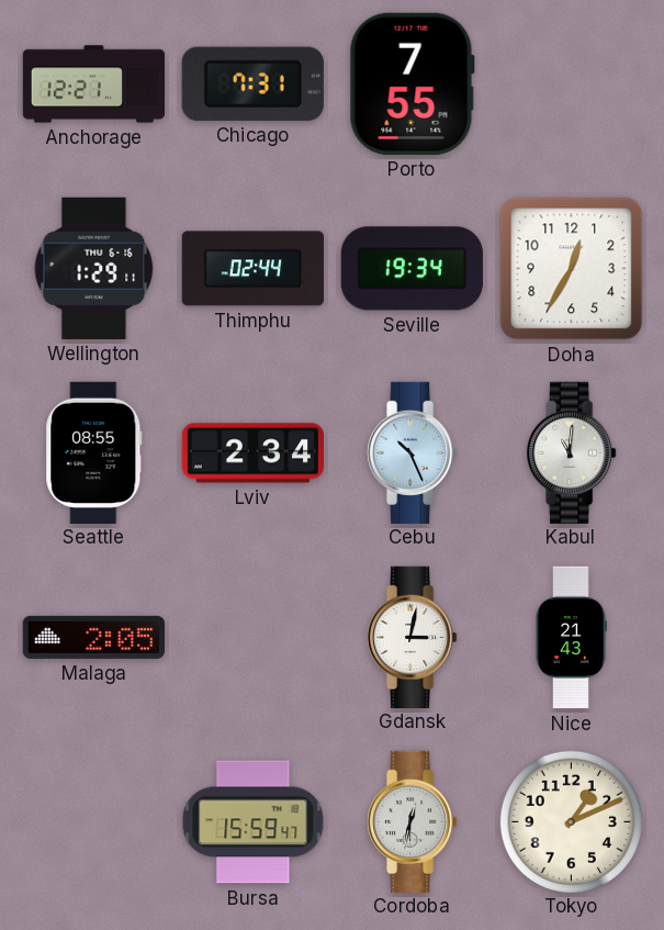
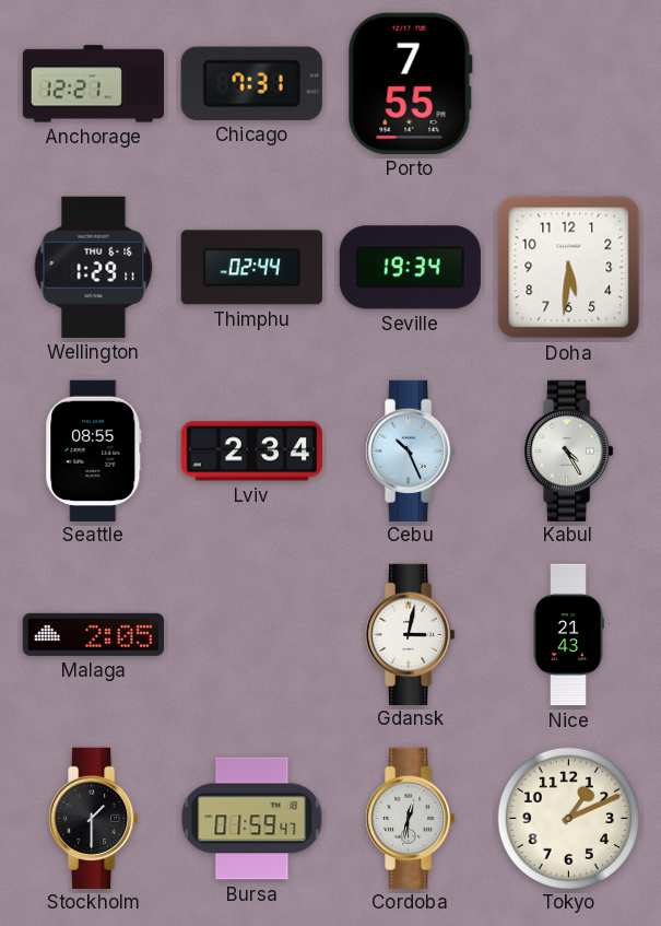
Doha: 12:35 -> 5:31
Kabul: 11:01 -> 4:25
Stockholm: none -> 1:30
Bursa: 15:59 -> 01:59
